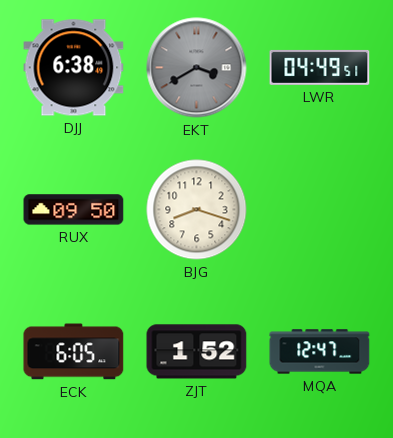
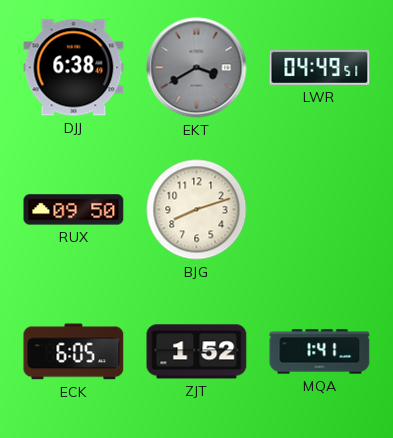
BJG: 8:18 -> 8:12
MQA: 12:47 -> 1:41
